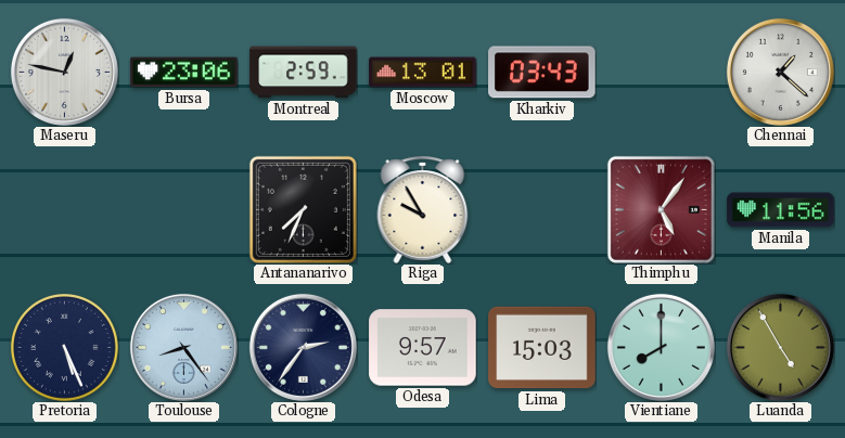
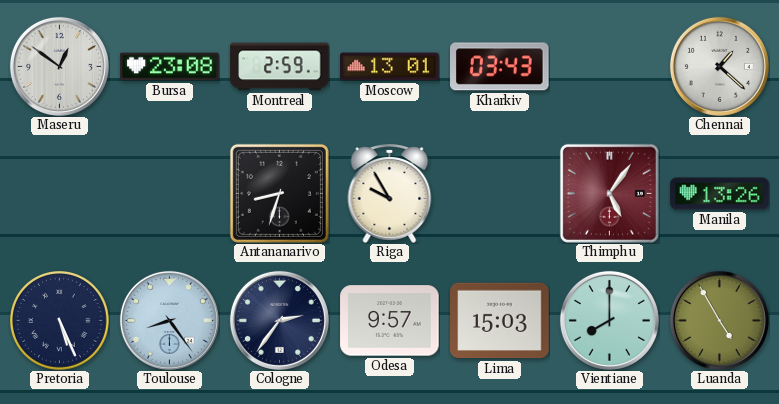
Maseru: 12:47 -> 12:51
Bursa: 23:06 -> 23:08
Antananarivo: 7:34 -> 8:33
Manila: 11:56 -> 13:26
